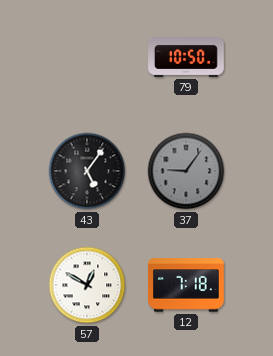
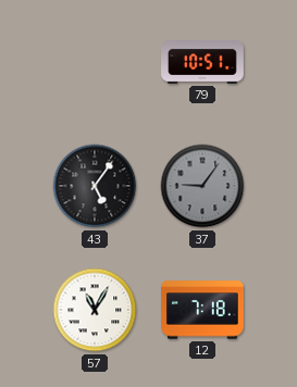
79: 10:50 -> 10:51
57: 12:50 -> 11:05
